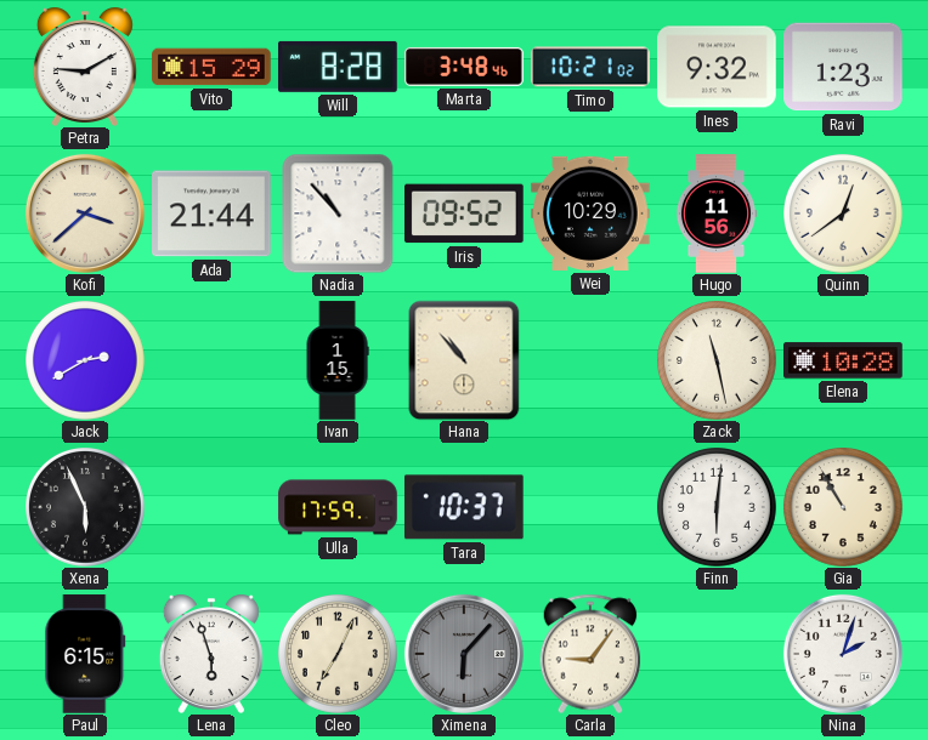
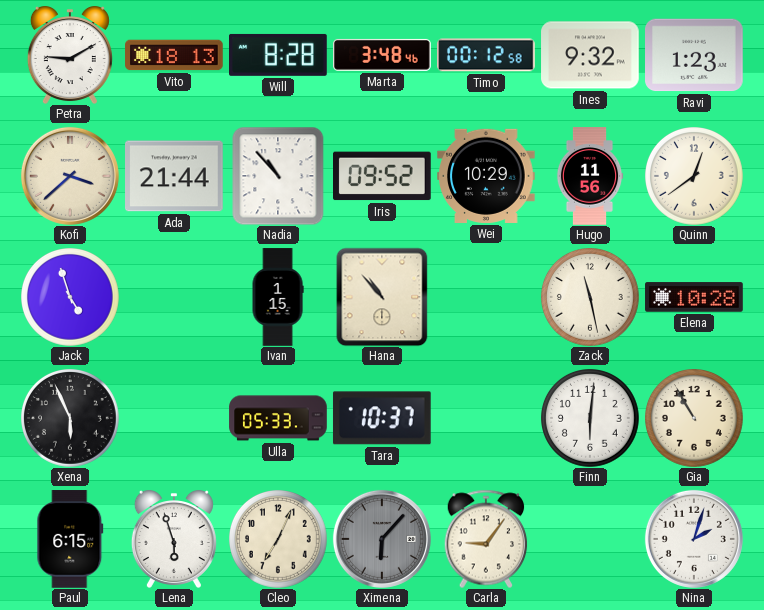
Vito: 15:29 -> 18:13
Timo: 10:21 -> 00:12
Jack: 2:40 -> 4:57
Ulla: 17:59 -> 05:33
